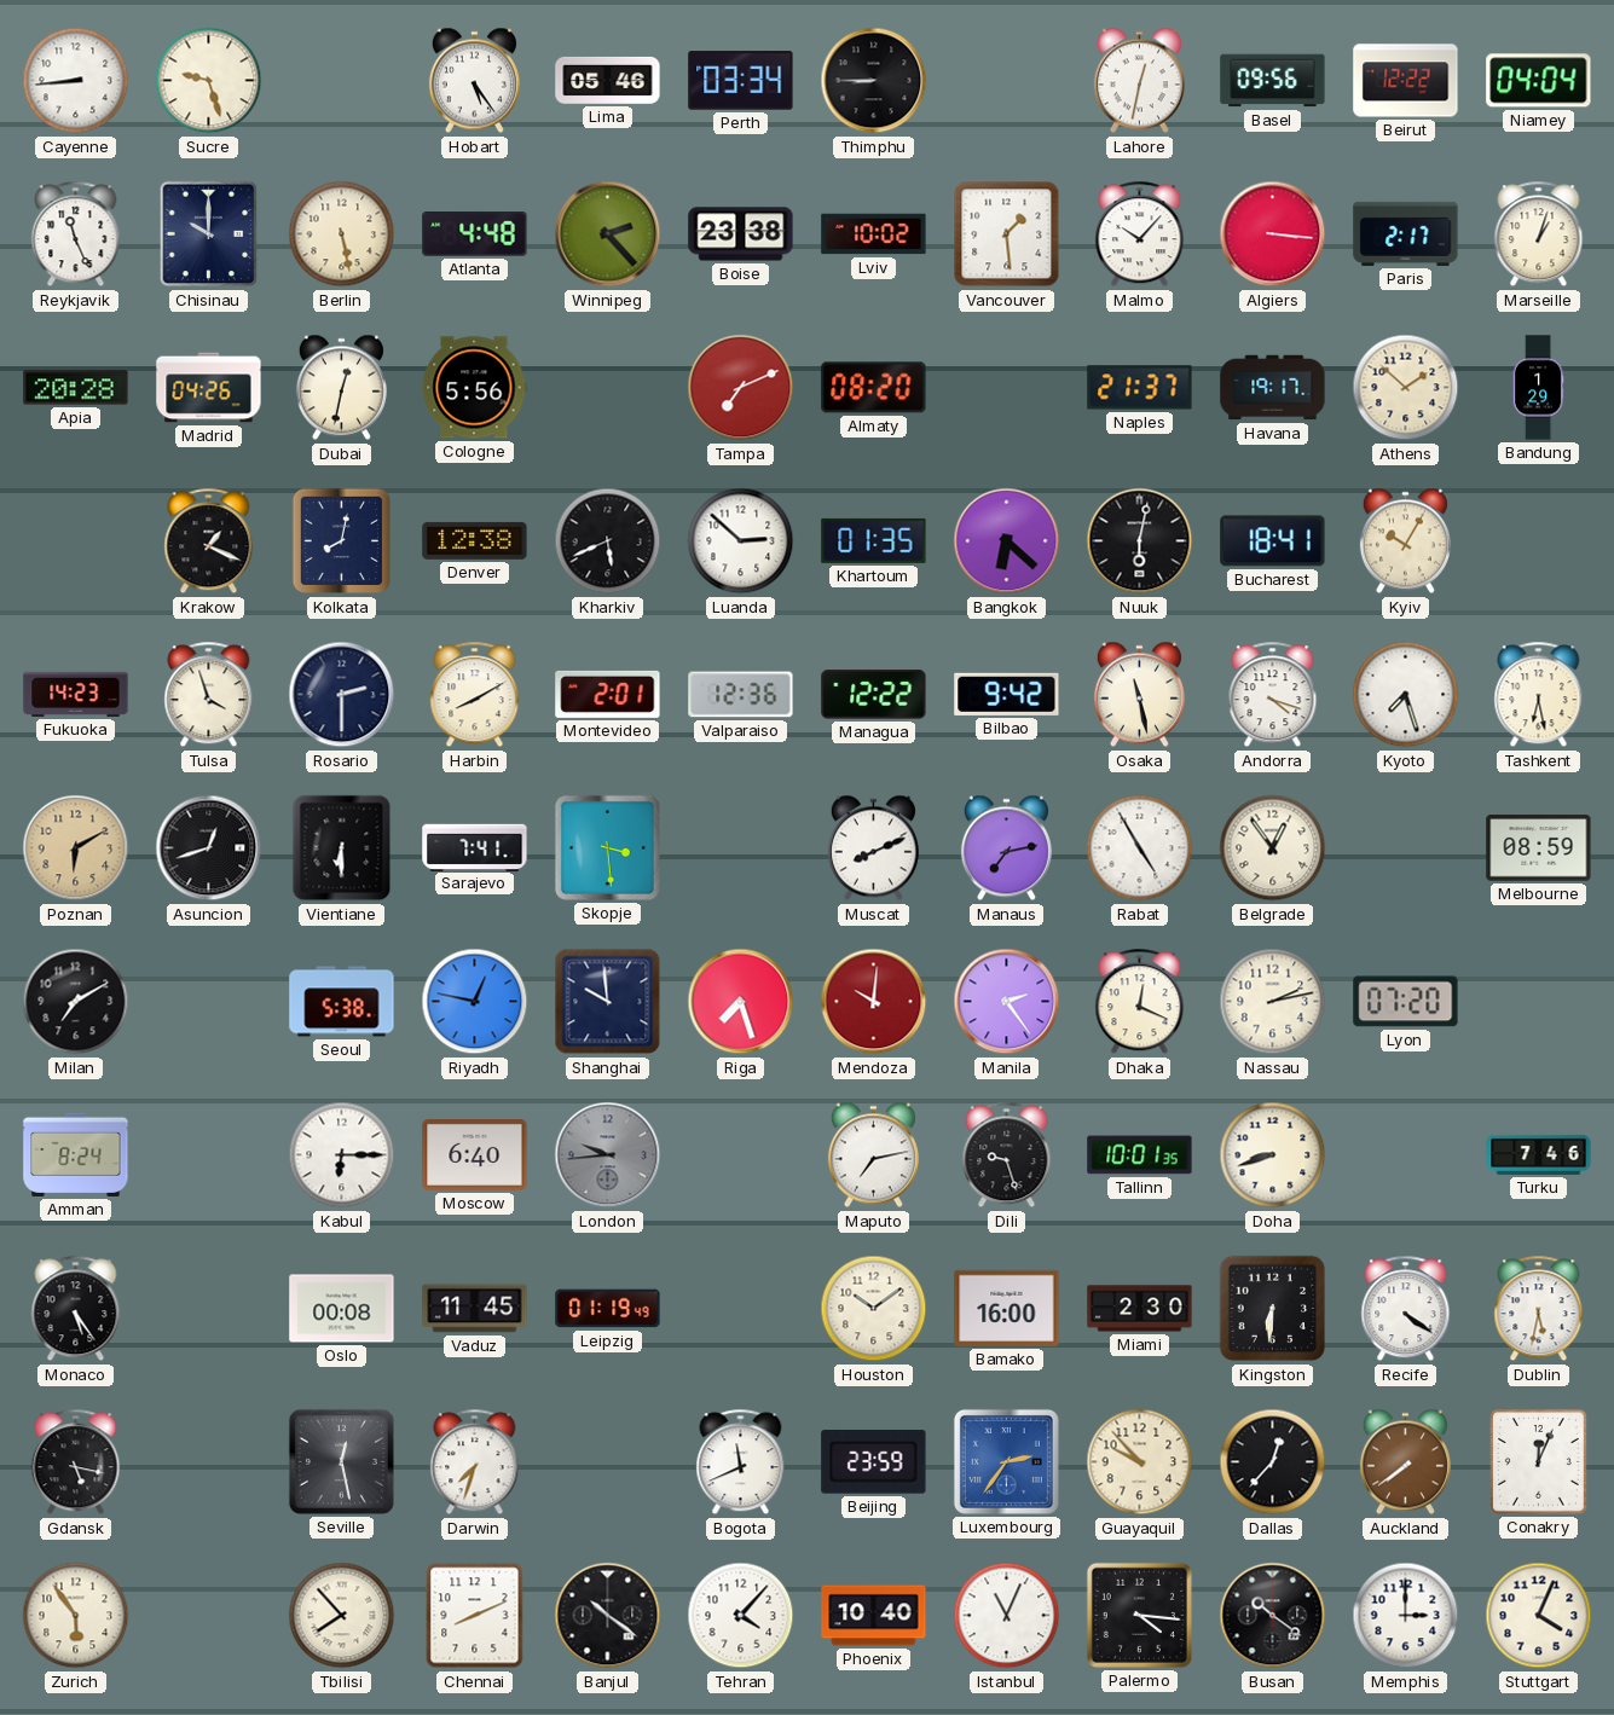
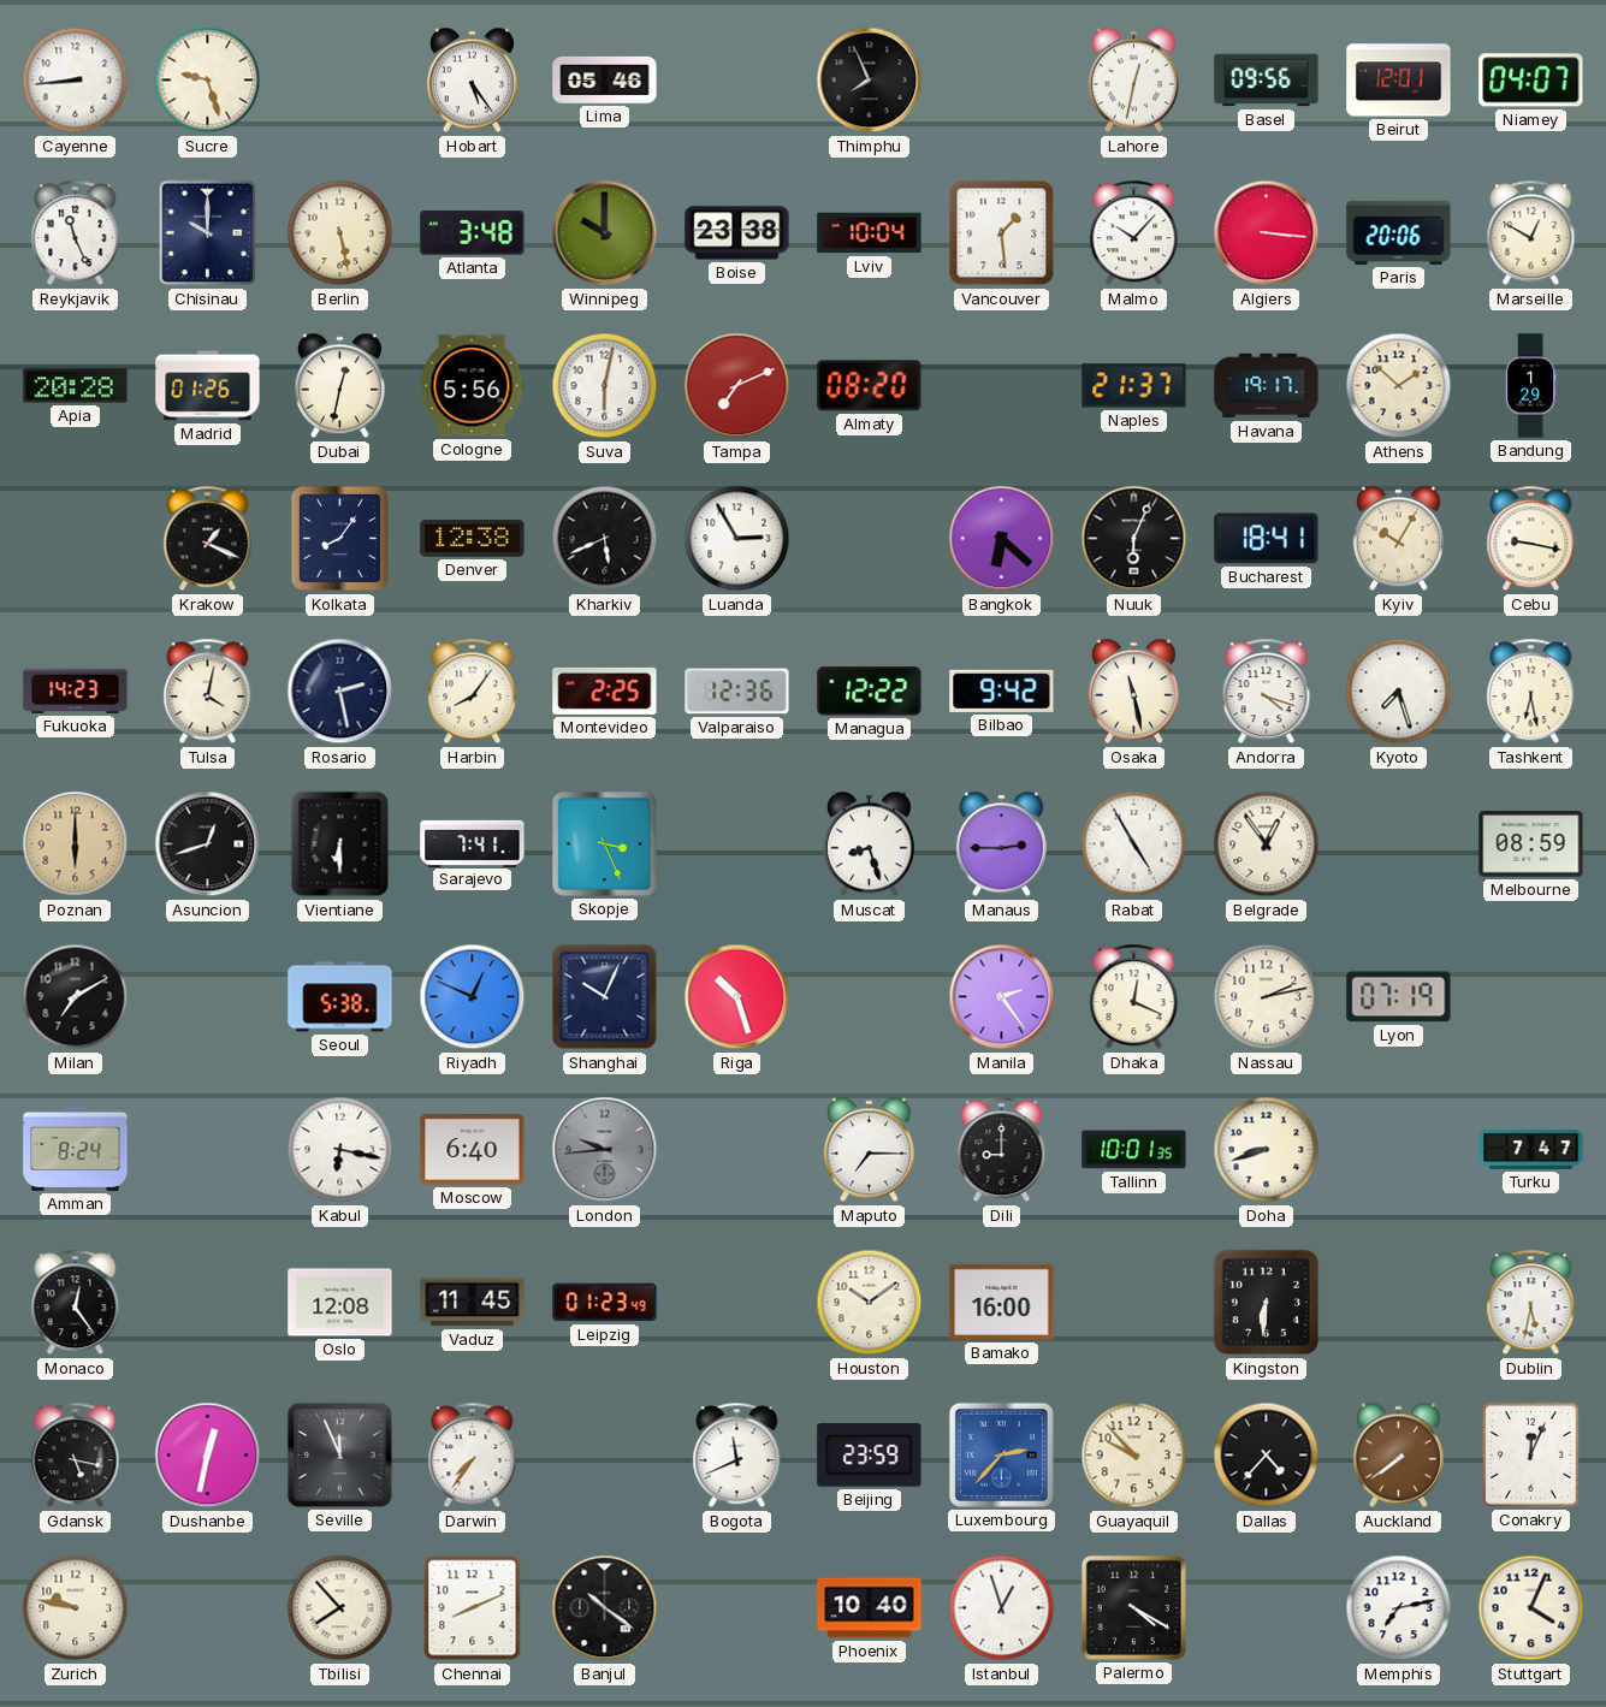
Perth: 03:34 -> none
Thimphu: 8:45 -> 7:56
Beirut: 12:22 -> 12:01
Niamey: 04:04 -> 04:07
Atlanta: 4:48 -> 3:48
Winnipeg: 2:23 -> 10:00
Lviv: 10:02 -> 10:04
Paris: 2:17 -> 20:06
Marseille: 1:03 -> 12:50
Madrid: 04:26 -> 01:26
Suva: none -> 6:02
Kolkata: 8:02 -> 8:06
Luanda: 2:52 -> 2:55
Khartoum: 01:35 -> none
Nuuk: 6:02 -> 6:04
Cebu: none -> 9:17
Tulsa: 3:57 -> 4:02
Rosario: 2:30 -> 2:28
Harbin: 8:10 -> 8:06
Montevideo: 2:01 -> 2:25
Poznan: 6:10 -> 6:00
Skopje: 3:29 -> 3:26
Muscat: 8:11 -> 8:27
Manaus: 7:13 -> 2:45
Riyadh: 12:47 -> 12:49
Shanghai: 9:59 -> 10:04
Riga: 7:27 -> 10:27
Mendoza: 10:01 -> none
Lyon: 07:20 -> 07:19
Kabul: 6:15 -> 6:17
Maputo: 7:13 -> 7:15
Dili: 9:27 -> 9:00
Turku: 7:46 -> 7:47
Monaco: 5:24 -> 12:24
Oslo: 00:08 -> 12:08
Leipzig: 01:19 -> 01:23
Miami: 2:30 -> none
Recife: 4:21 -> none
Dushanbe: none -> 12:32
Seville: 12:28 -> 11:56
Darwin: 7:33 -> 7:36
Luxembourg: 2:36 -> 2:37
Dallas: 12:37 -> 4:37
Zurich: 5:54 -> 9:47
Tehran: 4:07 -> none
Istanbul: 11:04 -> 12:57
Palermo: 4:16 -> 4:20
Busan: 10:21 -> none
Memphis: 3:00 -> 7:13
